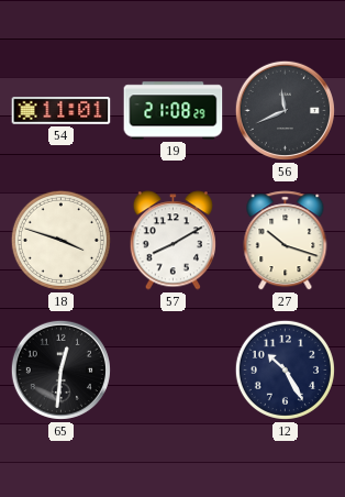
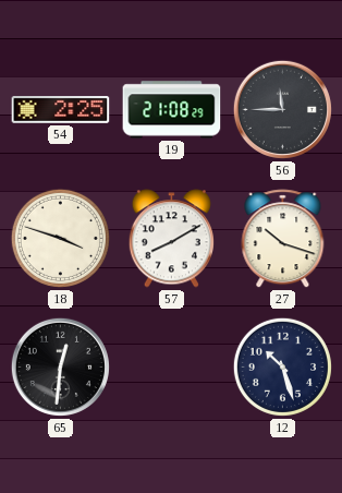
54: 11:01 -> 2:25
56: 11:41 -> 11:45
12: 10:25 -> 10:27
